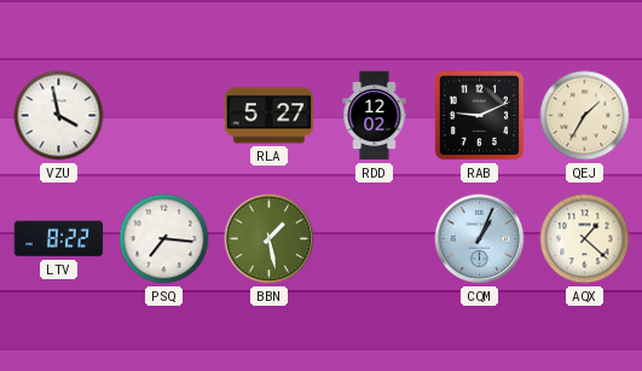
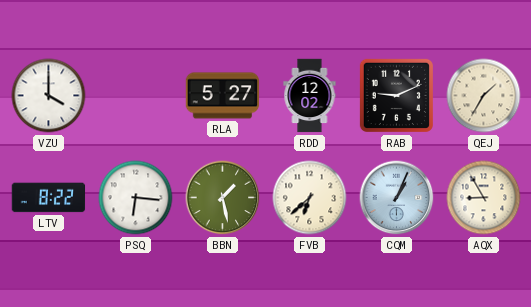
VZU: 3:58 -> 4:00
PSQ: 7:16 -> 6:16
FVB: none -> 6:38
AQX: 1:22 -> 8:55
